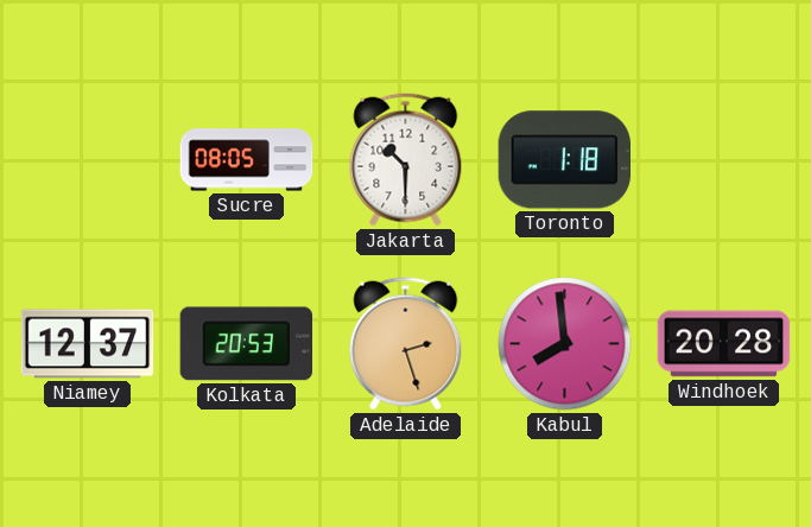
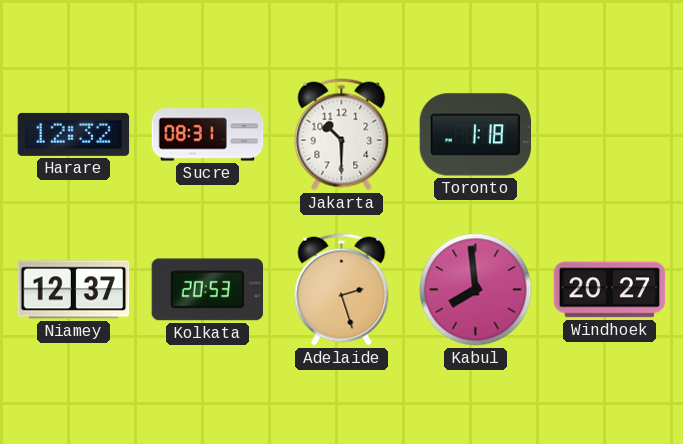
Harare: none -> 12:32
Sucre: 08:05 -> 08:31
Windhoek: 20:28 -> 20:27
